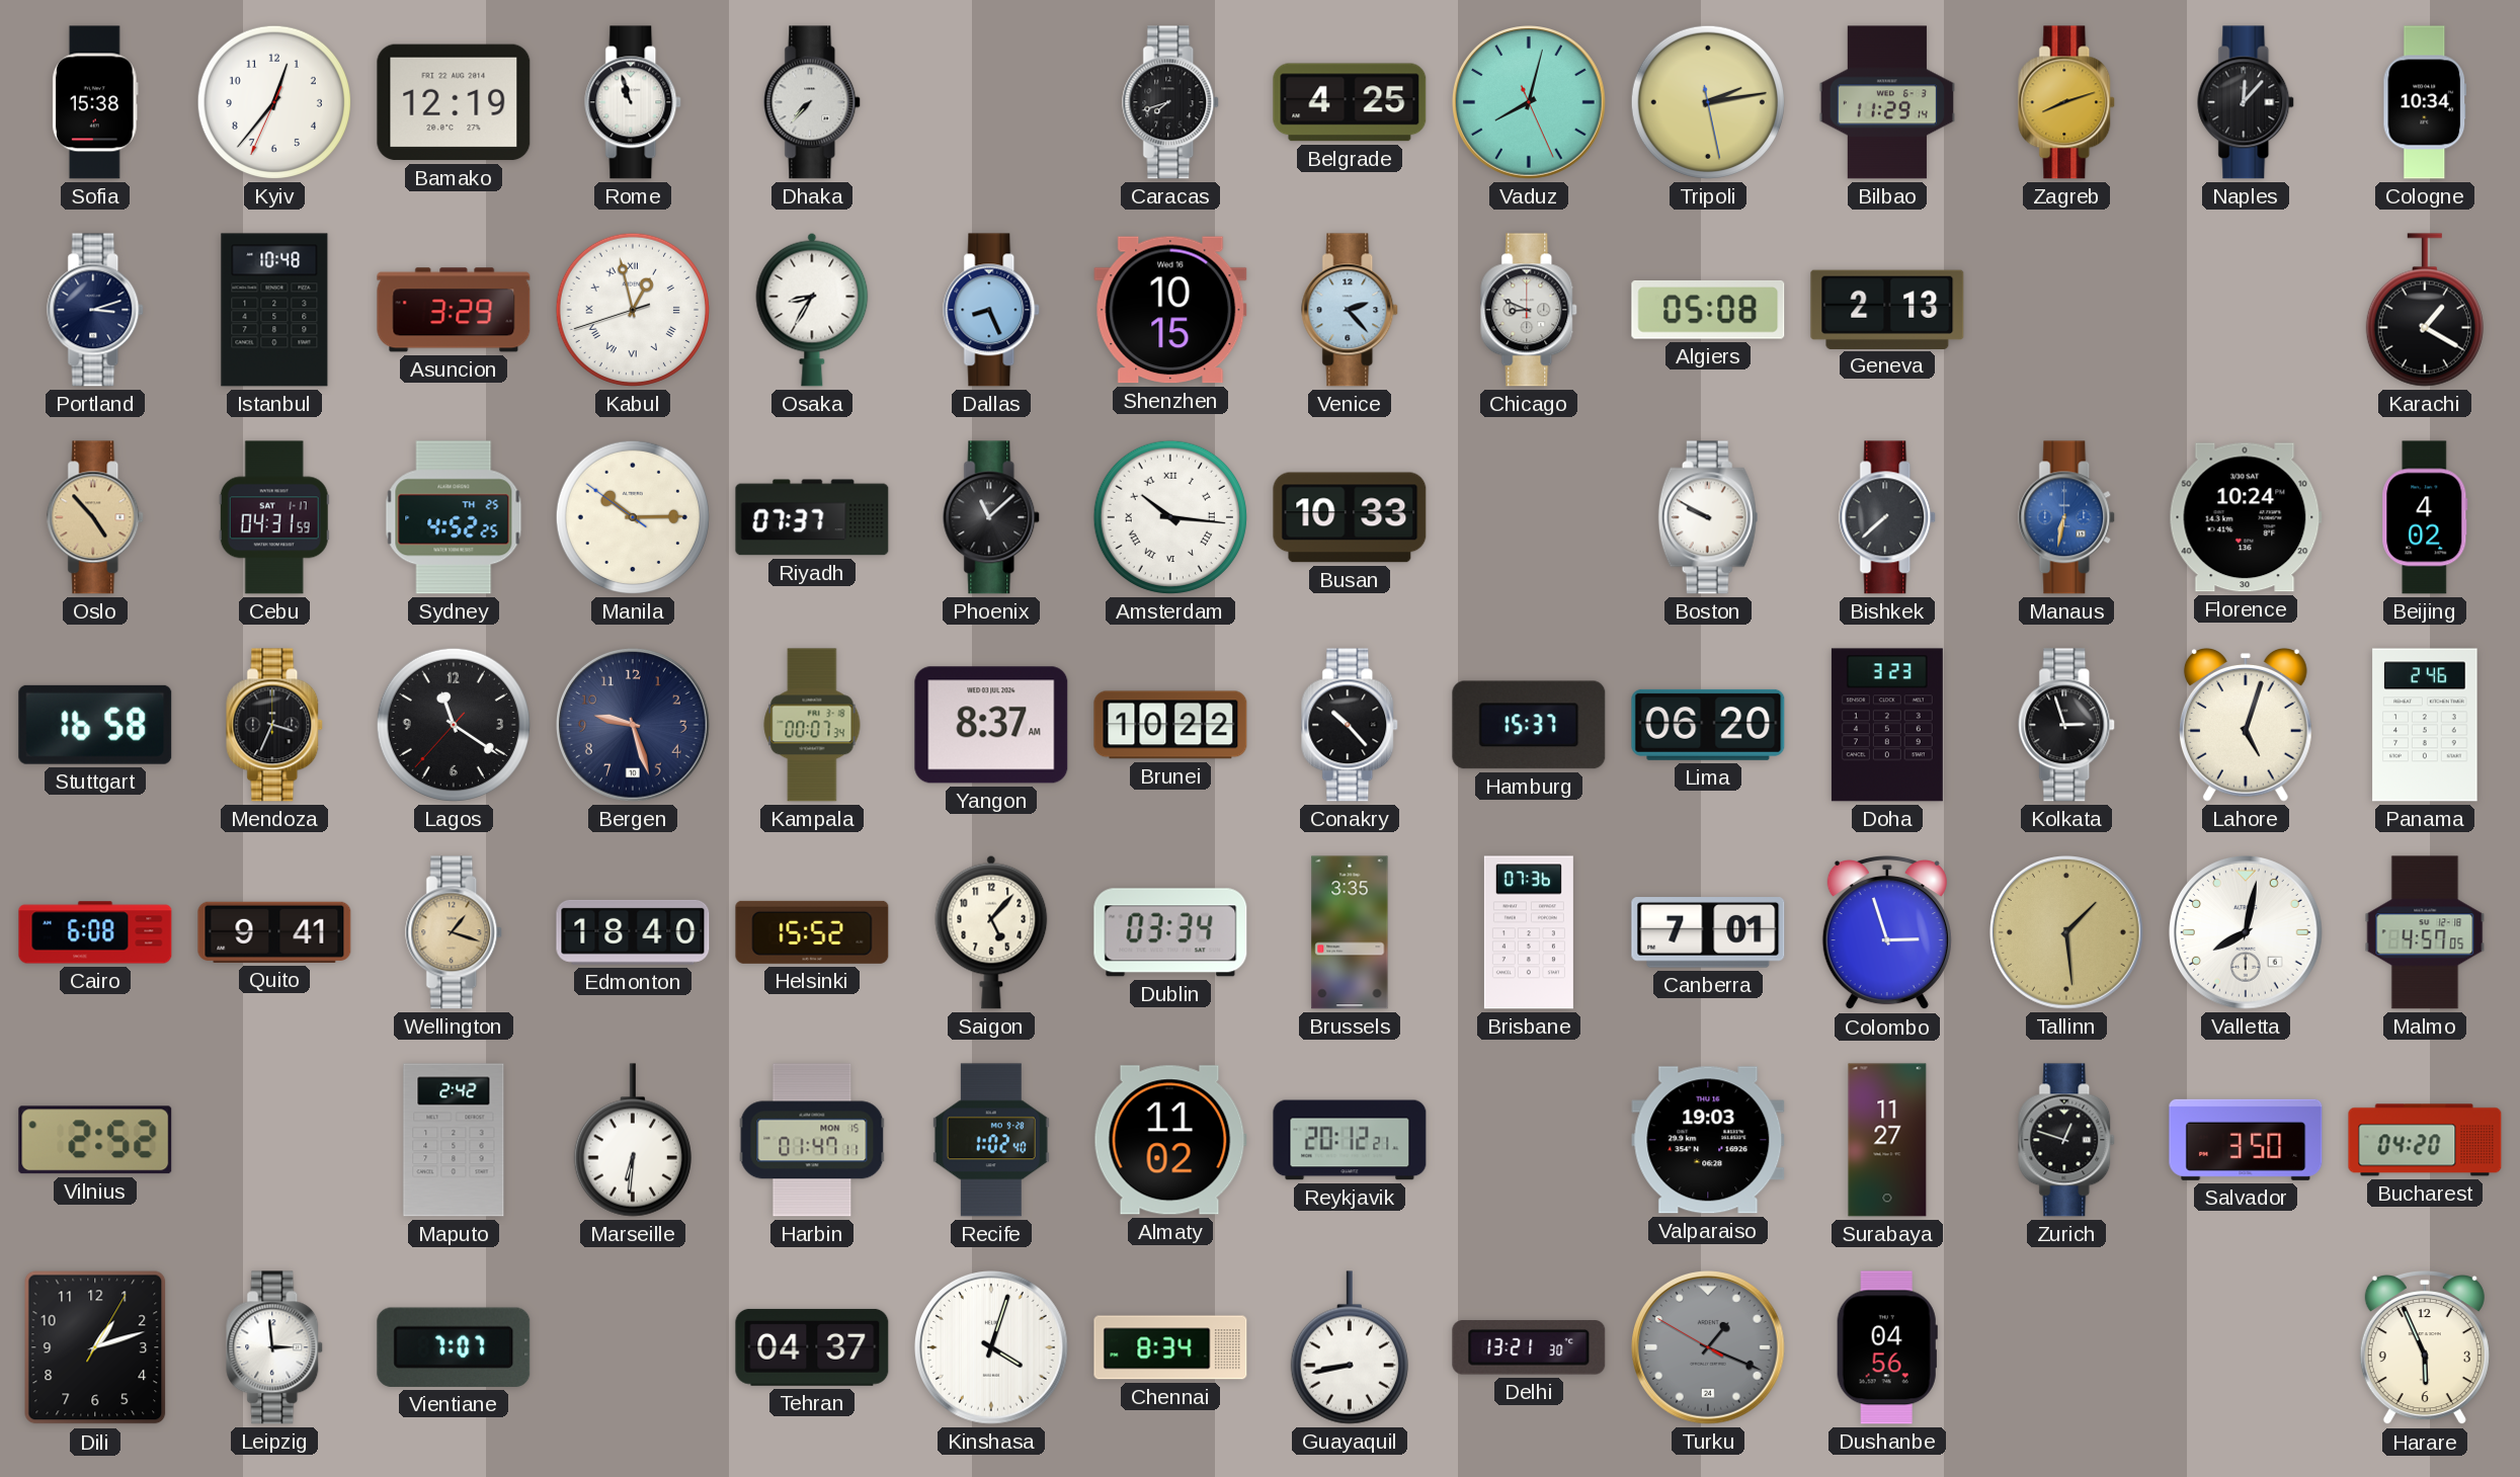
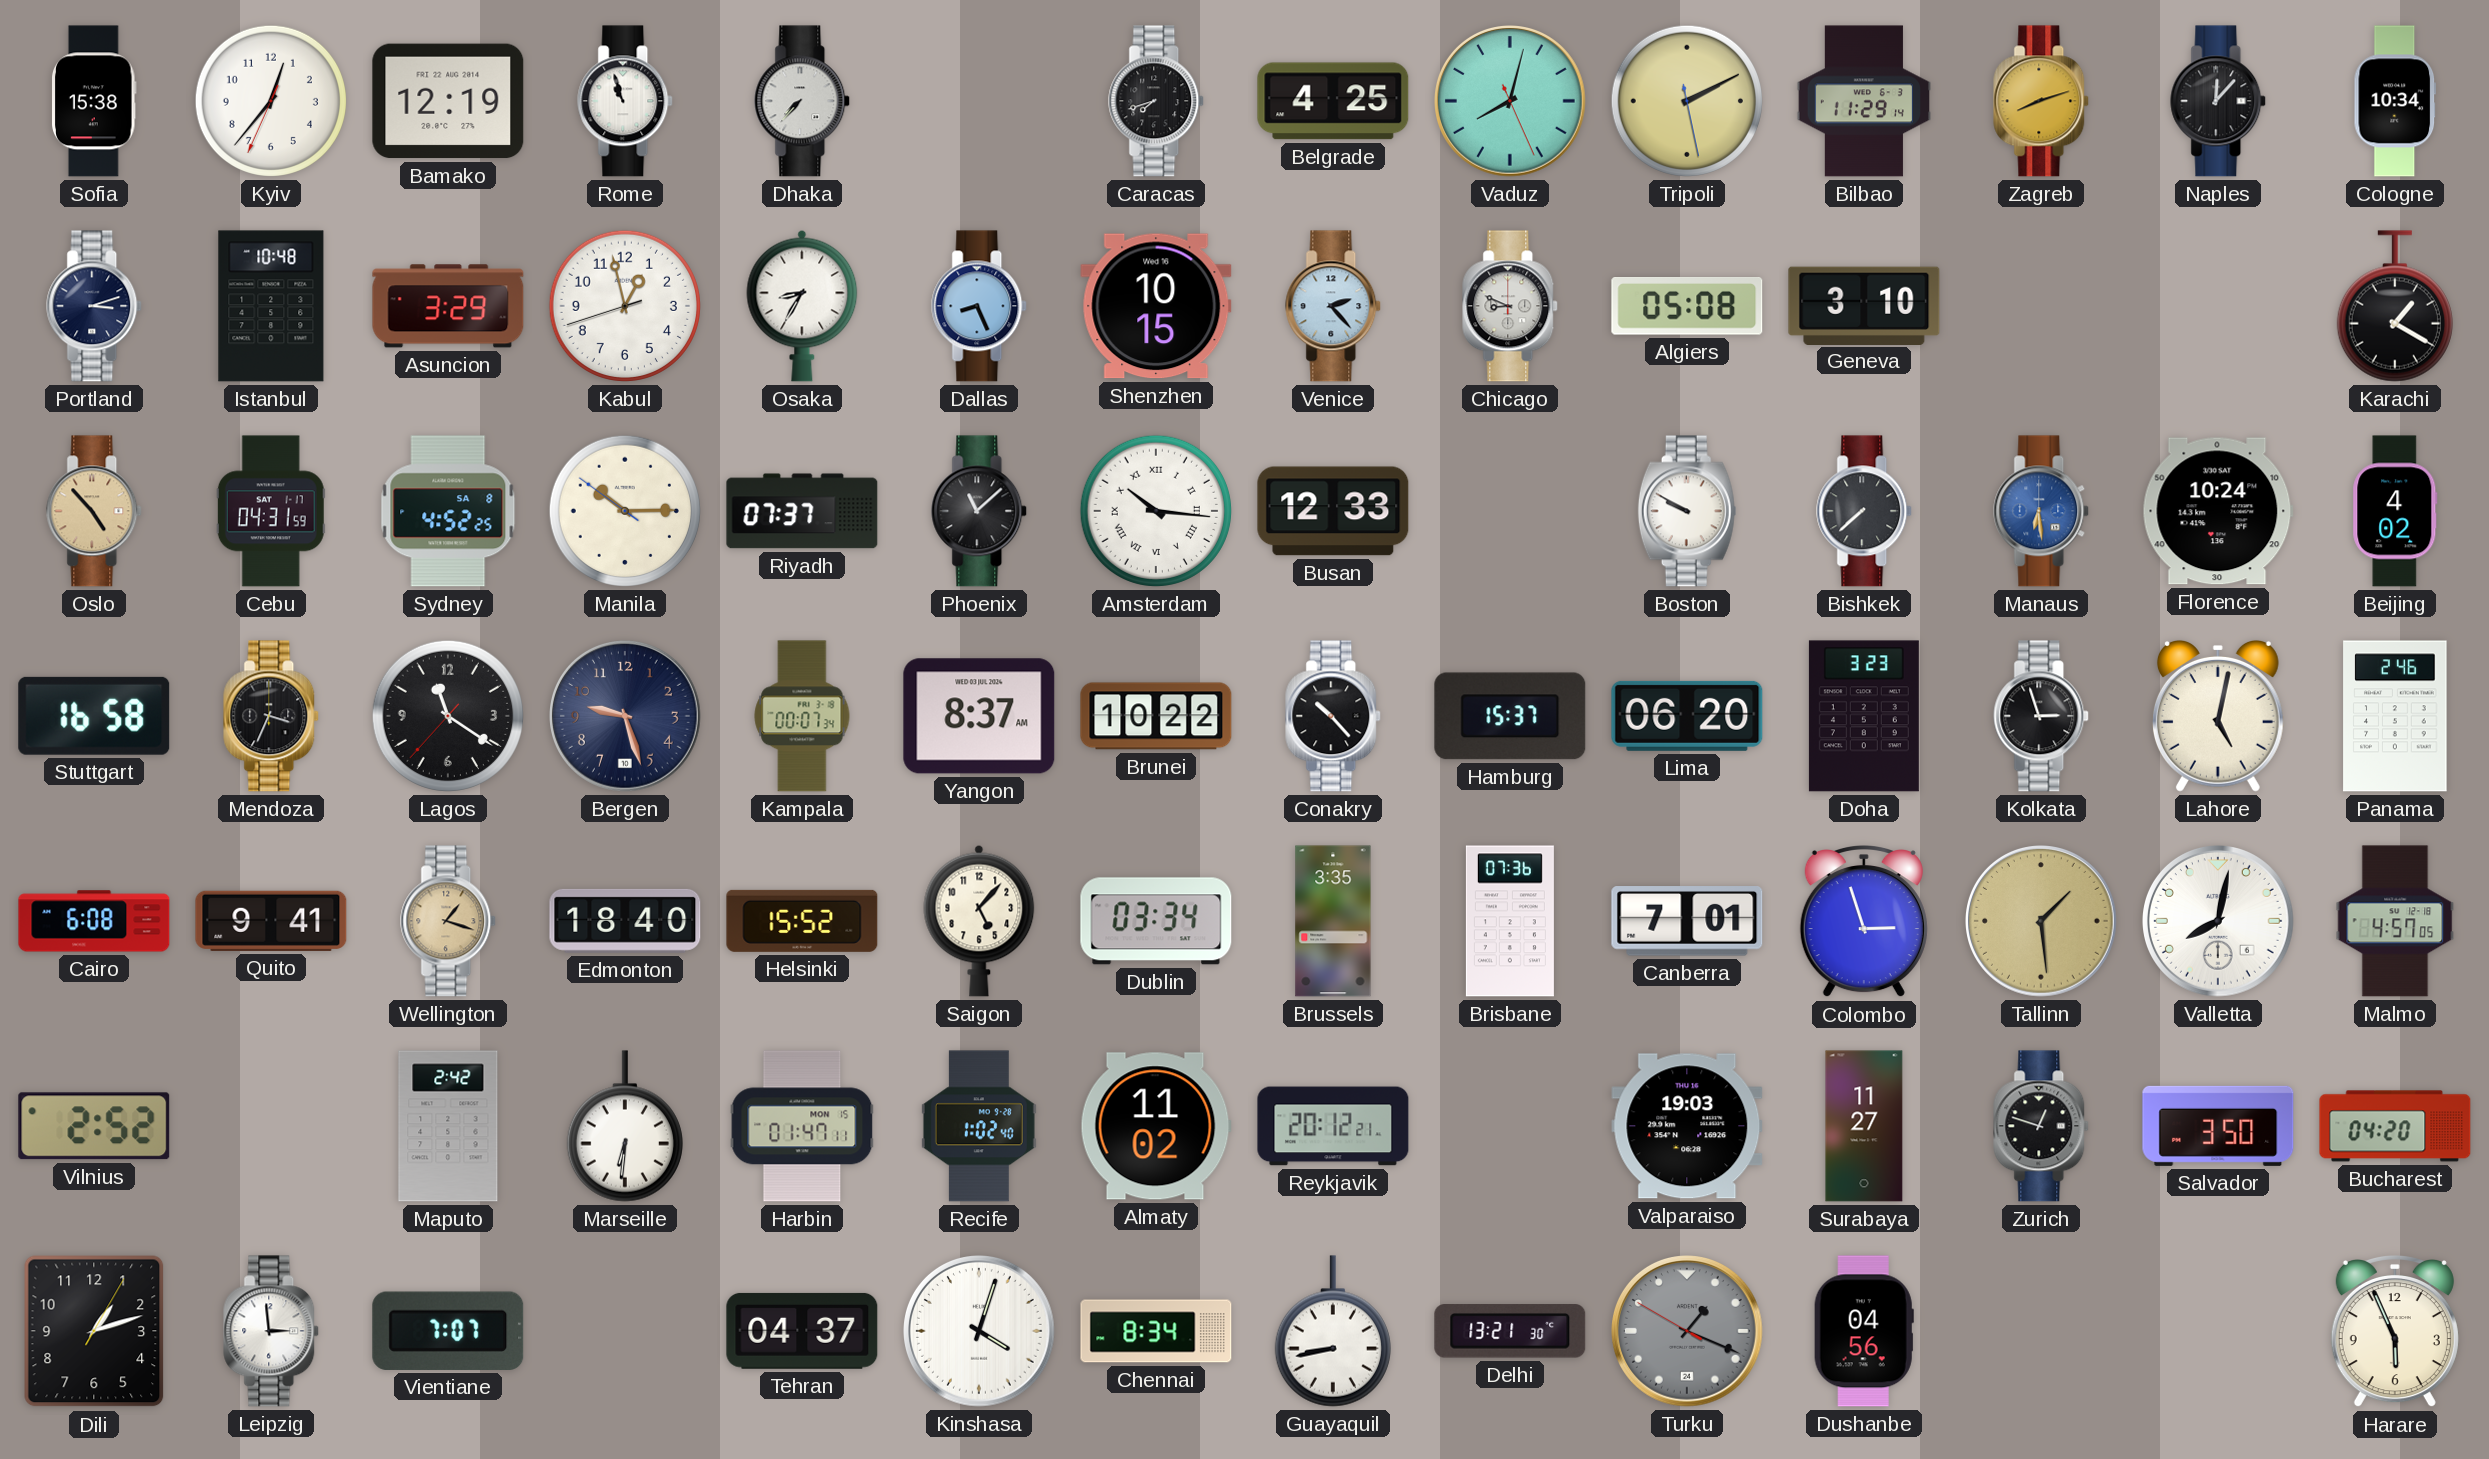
Tripoli: 2:13 -> 2:10
Kabul numerals: Roman -> Arabic
Geneva: 2:13 -> 3:10
Sydney date: TH 25 -> SA 8
Busan: 10:33 -> 12:33
Manaus: 6:32 -> 6:29
Lahore: 5:03 -> 5:02
